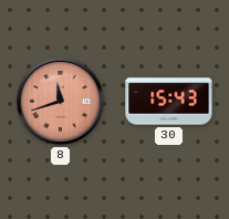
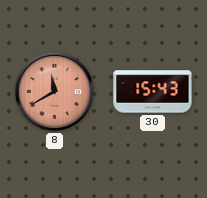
8: 11:42 -> 11:40
